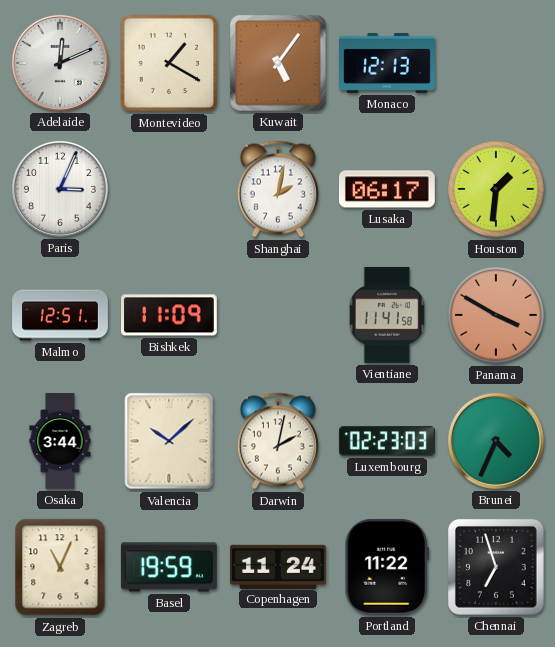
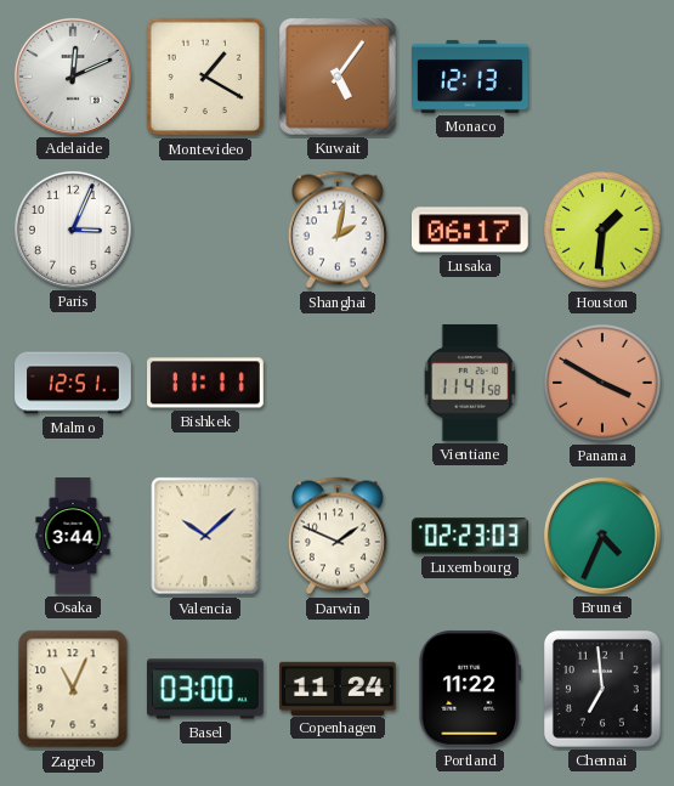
Bishkek: 11:09 -> 11:11
Darwin: 2:02 -> 1:49
Basel: 19:59 -> 03:00
Chennai: 6:57 -> 6:59
